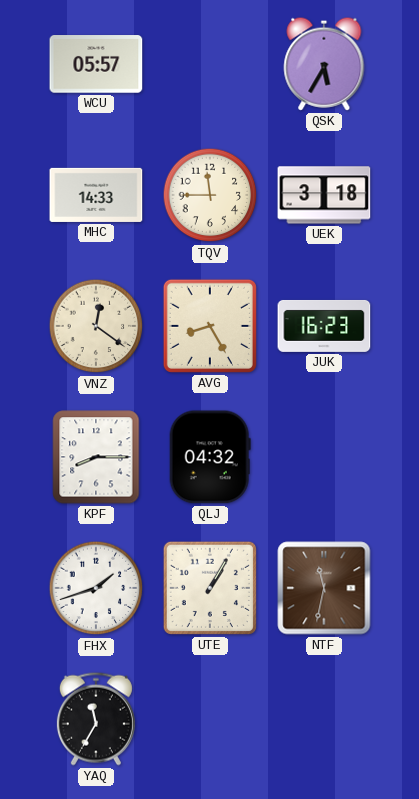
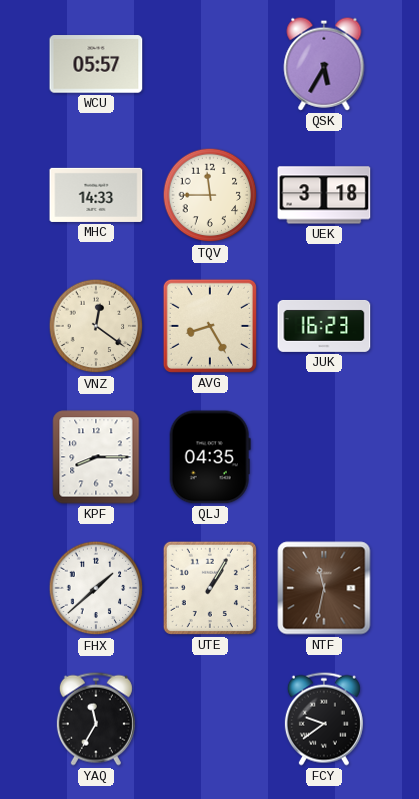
QLJ: 04:32 -> 04:35
FHX: 1:42 -> 1:38
FCY: none -> 9:39
